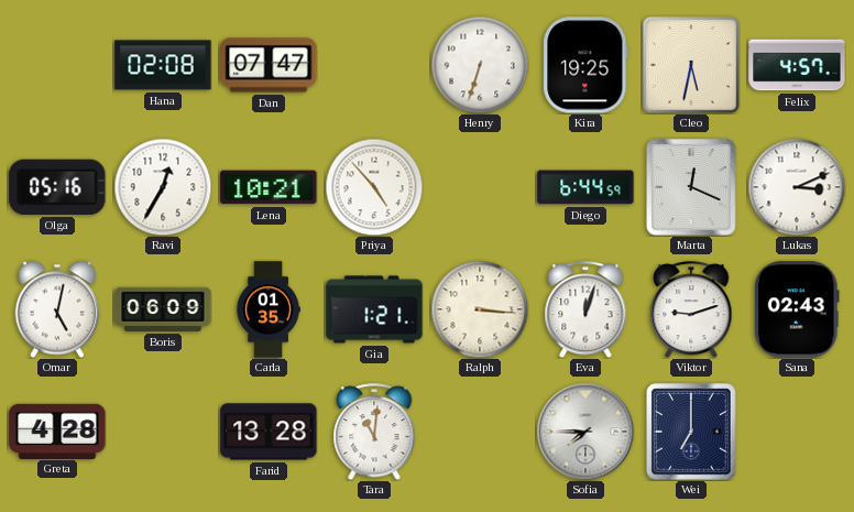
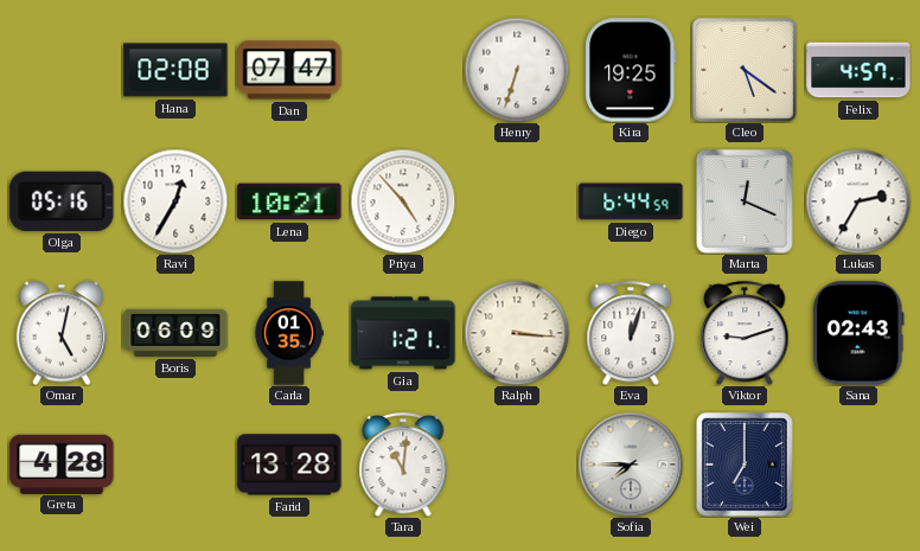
Cleo: 5:32 -> 5:21
Lukas: 3:11 -> 2:35
